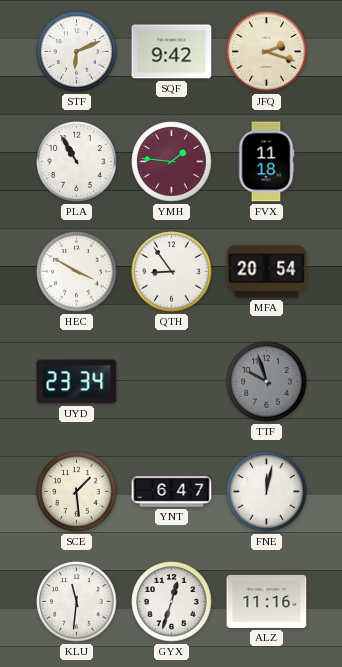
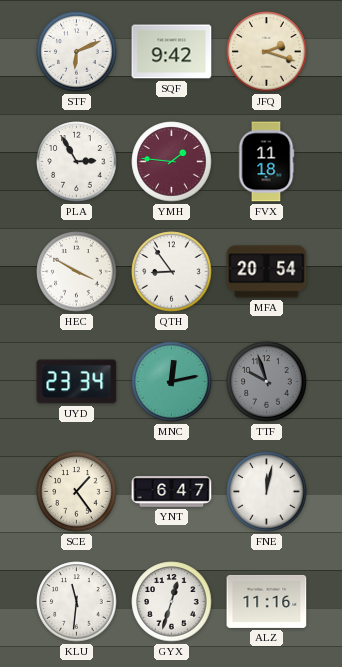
PLA: 10:55 -> 2:55
MNC: none -> 12:13
SCE: 1:29 -> 1:24
